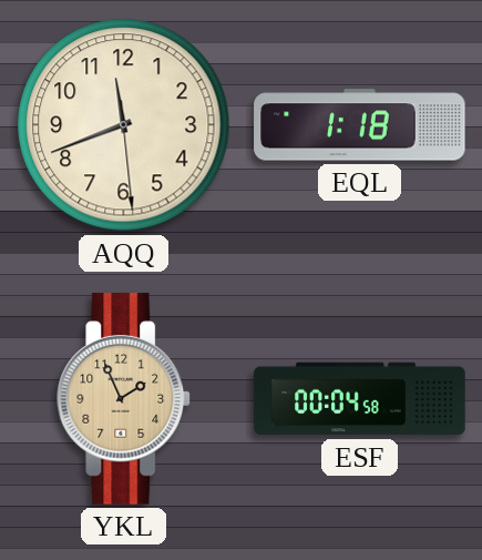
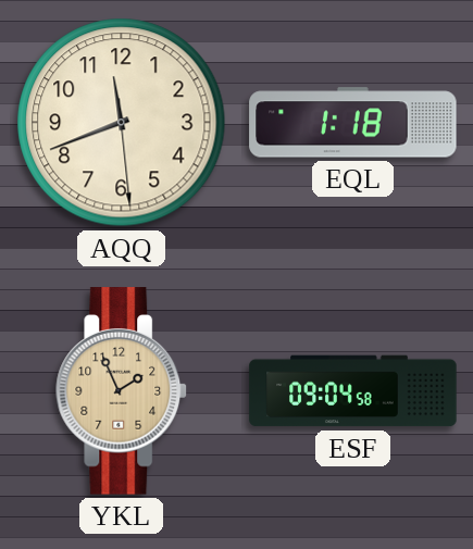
ESF: 00:04 -> 09:04
